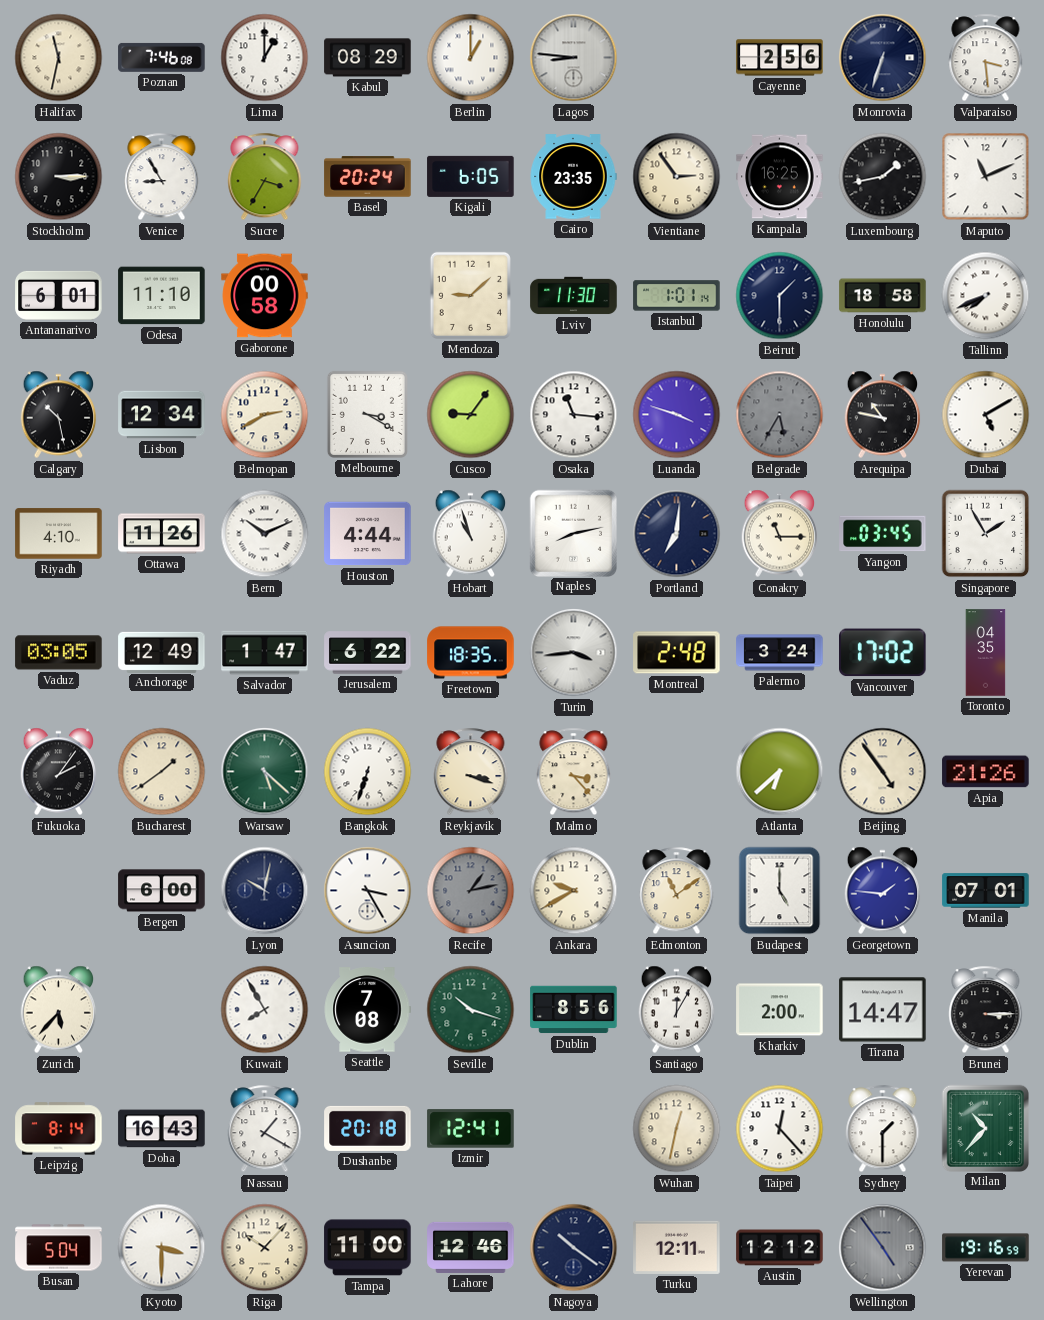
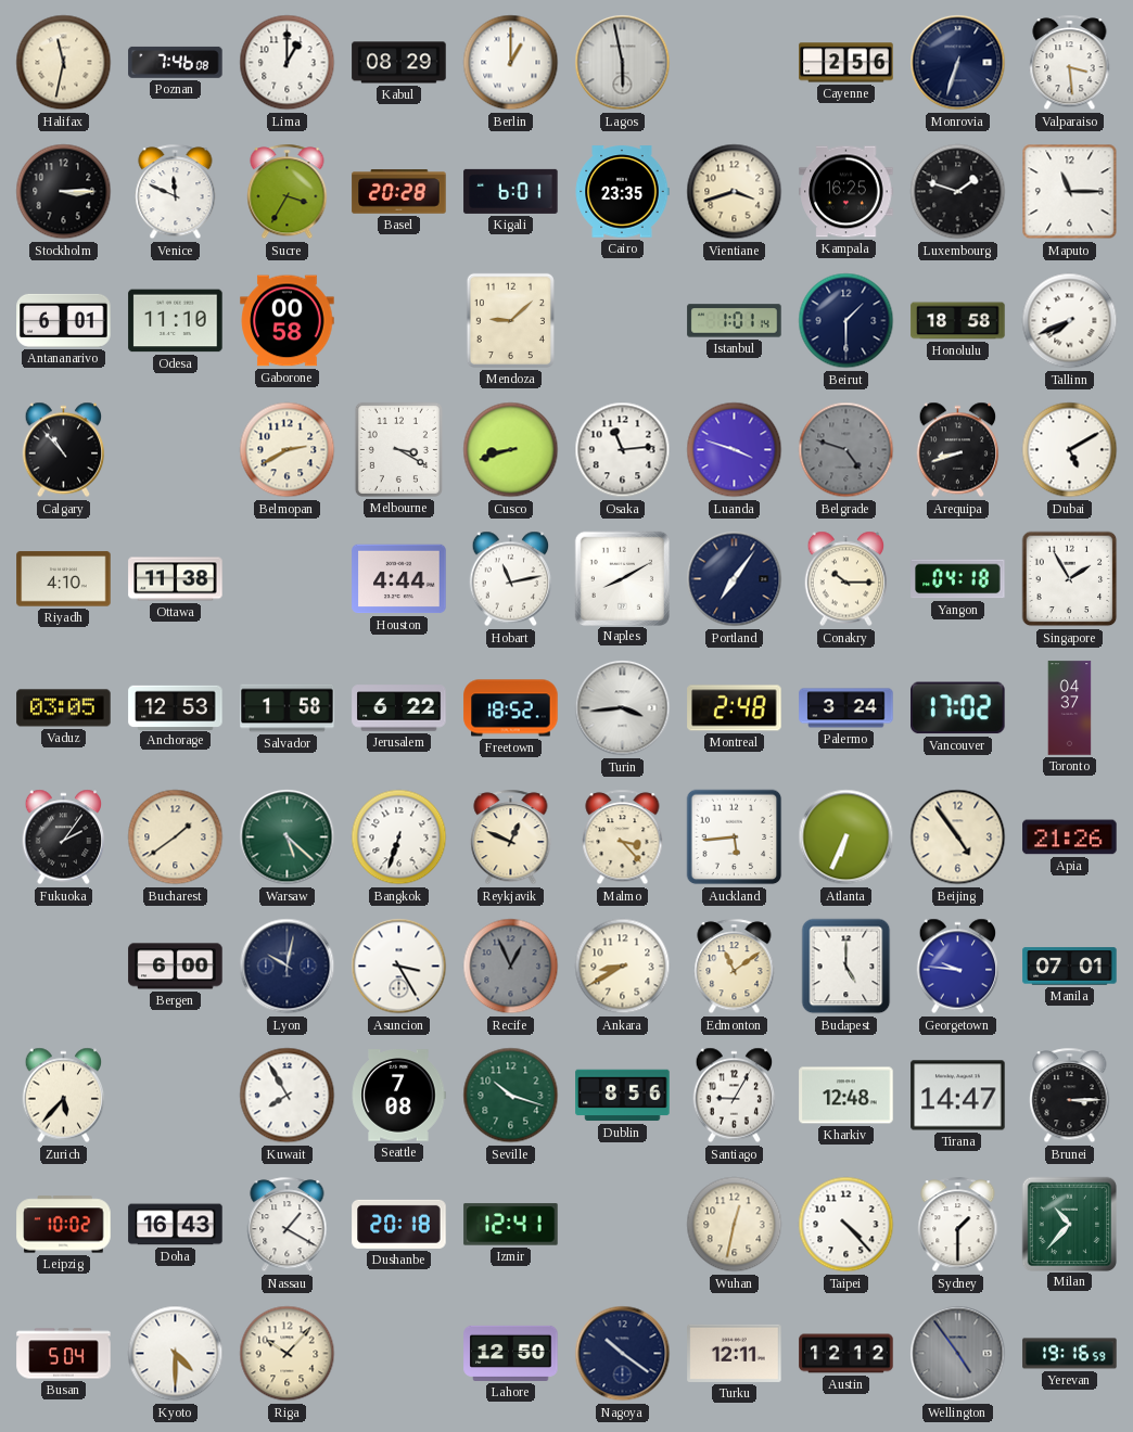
Lagos: 8:46 -> 5:58
Venice: 8:55 -> 11:49
Basel: 20:24 -> 20:28
Kigali: 6:05 -> 6:01
Vientiane: 2:54 -> 3:42
Luxembourg: 1:43 -> 1:48
Maputo: 11:11 -> 11:15
Lviv: 11:30 -> none
Calgary: 10:28 -> 10:53
Lisbon: 12:34 -> none
Cusco: 9:06 -> 8:42
Osaka: 11:16 -> 11:14
Belgrade: 5:35 -> 4:48
Arequipa: 10:47 -> 8:42
Ottawa: 11:26 -> 11:38
Bern: 10:11 -> none
Hobart: 10:57 -> 11:13
Naples: 8:13 -> 8:10
Portland: 7:01 -> 7:06
Conakry: 11:15 -> 10:15
Yangon: 03:45 -> 04:18
Anchorage: 12:49 -> 12:53
Salvador: 1:47 -> 1:58
Freetown: 18:35 -> 18:52
Toronto: 04:35 -> 04:37
Reykjavik: 3:18 -> 12:49
Auckland: none -> 5:44
Atlanta: 6:38 -> 6:34
Recife: 1:13 -> 12:56
Ankara: 9:40 -> 8:40
Georgetown: 1:46 -> 9:46
Santiago: 12:05 -> 9:05
Kharkiv: 2:00 -> 12:48
Leipzig: 8:14 -> 10:02
Taipei: 12:23 -> 4:23
Kyoto: 3:30 -> 4:30
Tampa: 11:00 -> none
Lahore: 12:46 -> 12:50
